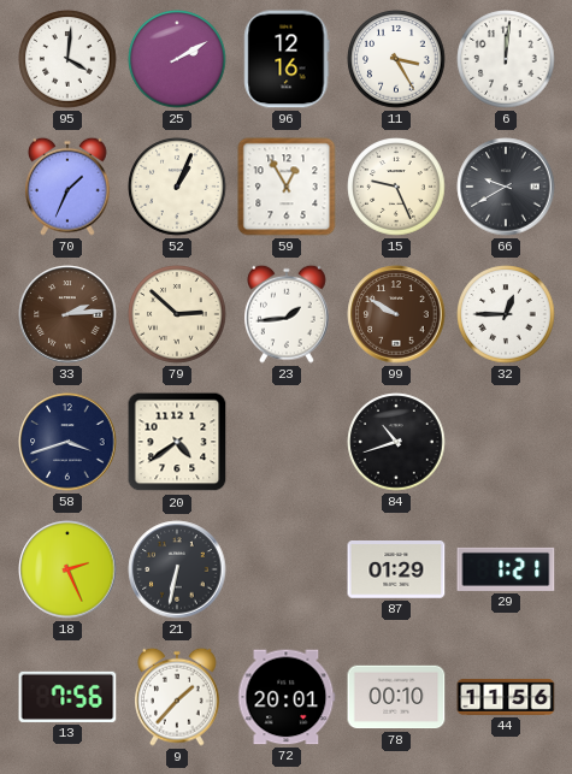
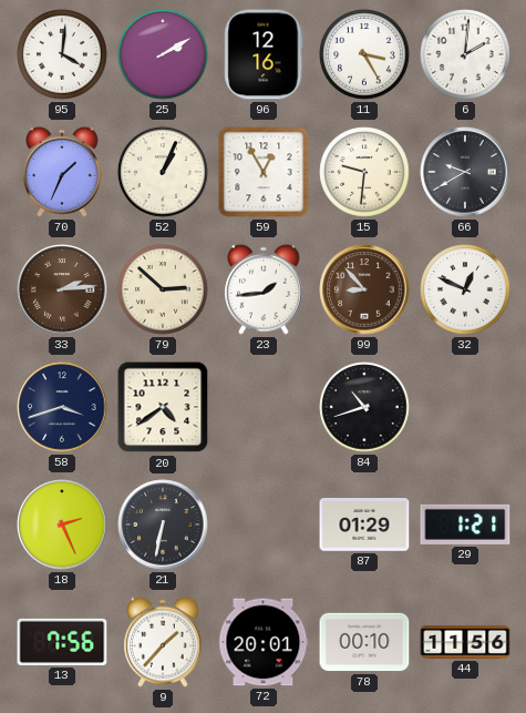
6: 12:01 -> 2:01
15: 9:26 -> 9:31
99: 9:50 -> 8:53
32: 12:45 -> 12:49
